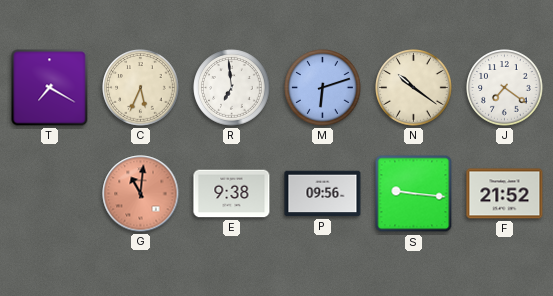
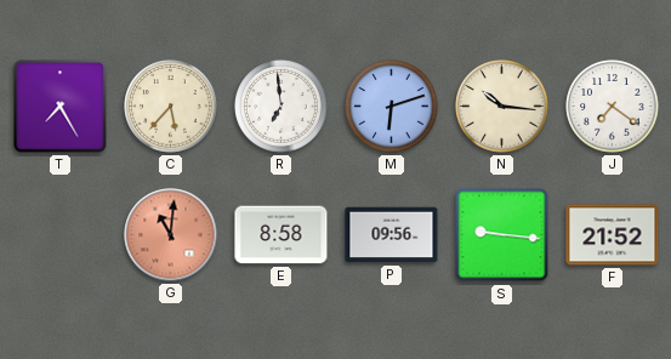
T: 7:20 -> 7:25
C: 5:34 -> 5:37
N: 10:21 -> 10:16
E: 9:38 -> 8:58
